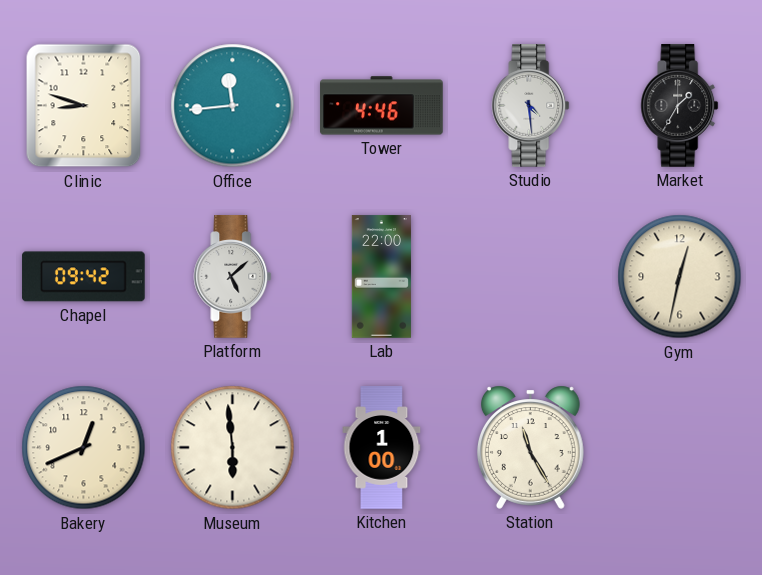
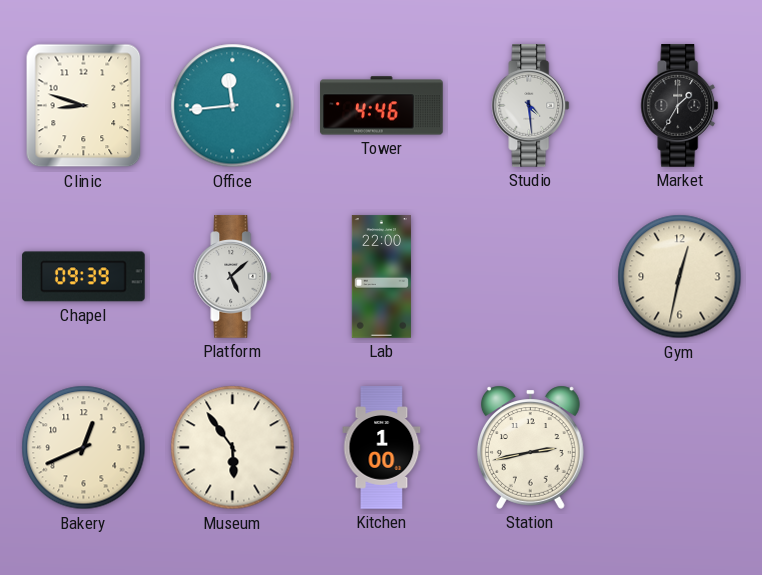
Chapel: 09:42 -> 09:39
Museum: 5:59 -> 5:54
Station: 11:25 -> 2:43
